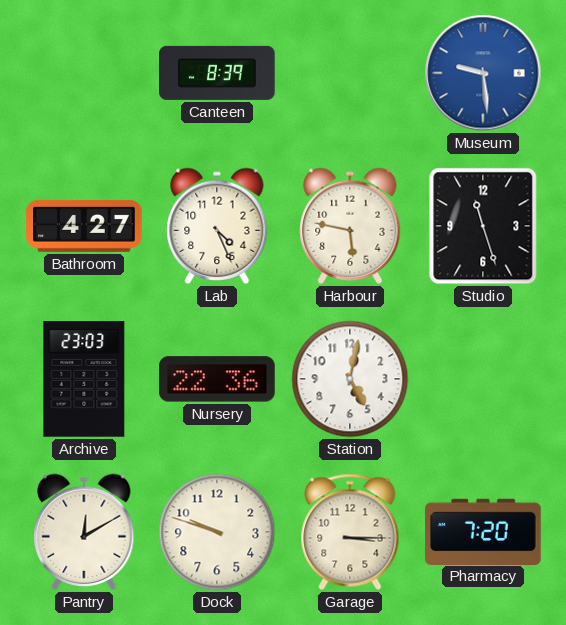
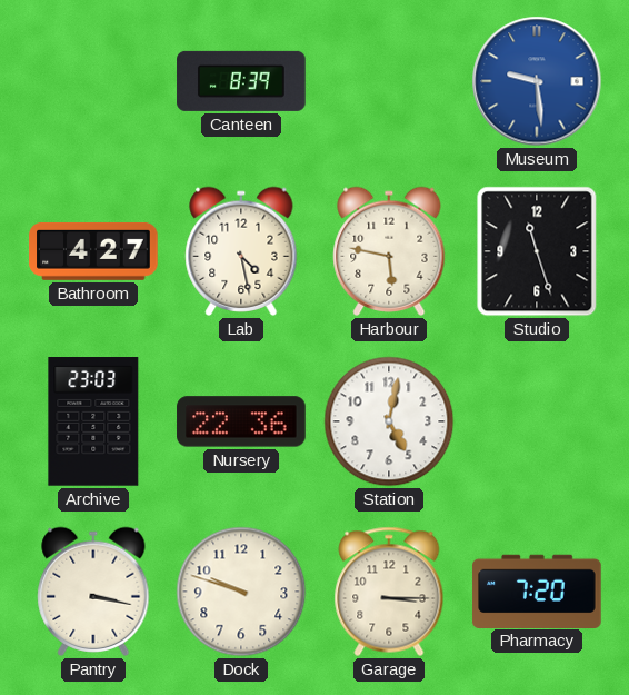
Lab: 4:26 -> 4:28
Pantry: 12:10 -> 3:17
